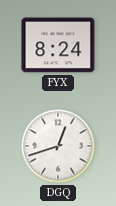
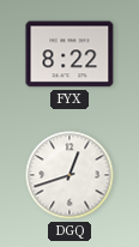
FYX: 8:24 -> 8:22
